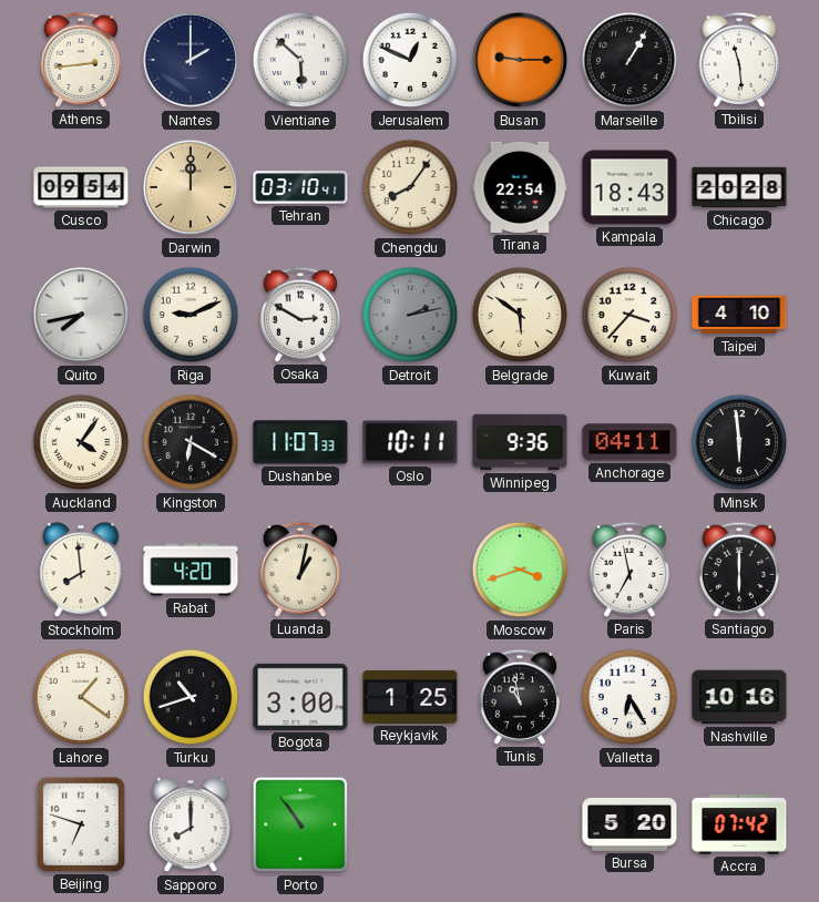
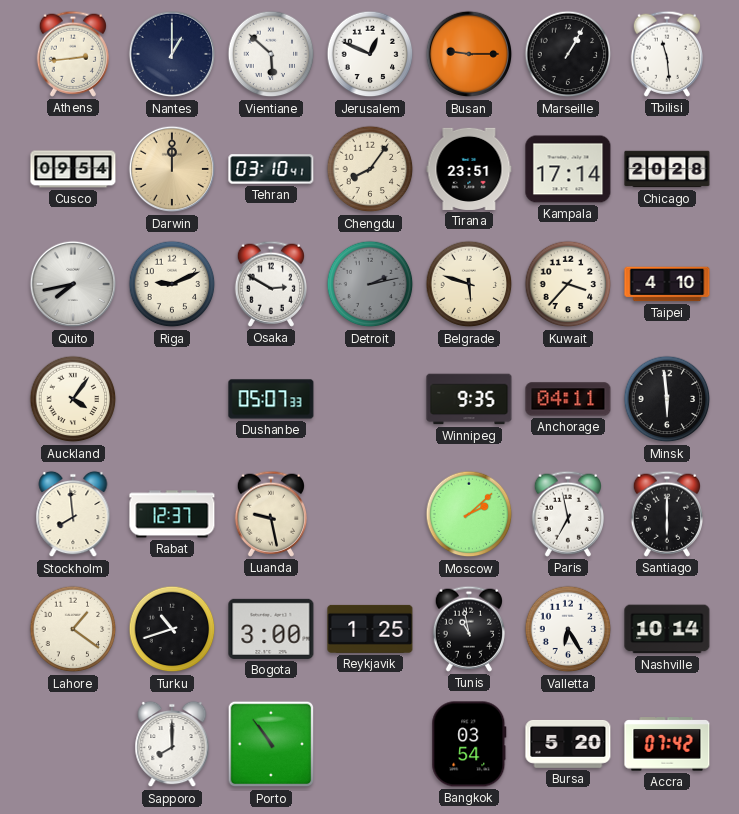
Nantes: 2:00 -> 1:00
Tirana: 22:54 -> 23:51
Kampala: 18:43 -> 17:14
Belgrade: 5:51 -> 5:48
Kingston: 6:20 -> none
Dushanbe: 11:07 -> 05:07
Oslo: 10:11 -> none
Winnipeg: 9:36 -> 9:35
Rabat: 4:20 -> 12:37
Luanda: 1:02 -> 9:28
Moscow: 3:42 -> 2:08
Nashville: 10:16 -> 10:14
Beijing: 6:48 -> none
Bangkok: none -> 03:54
